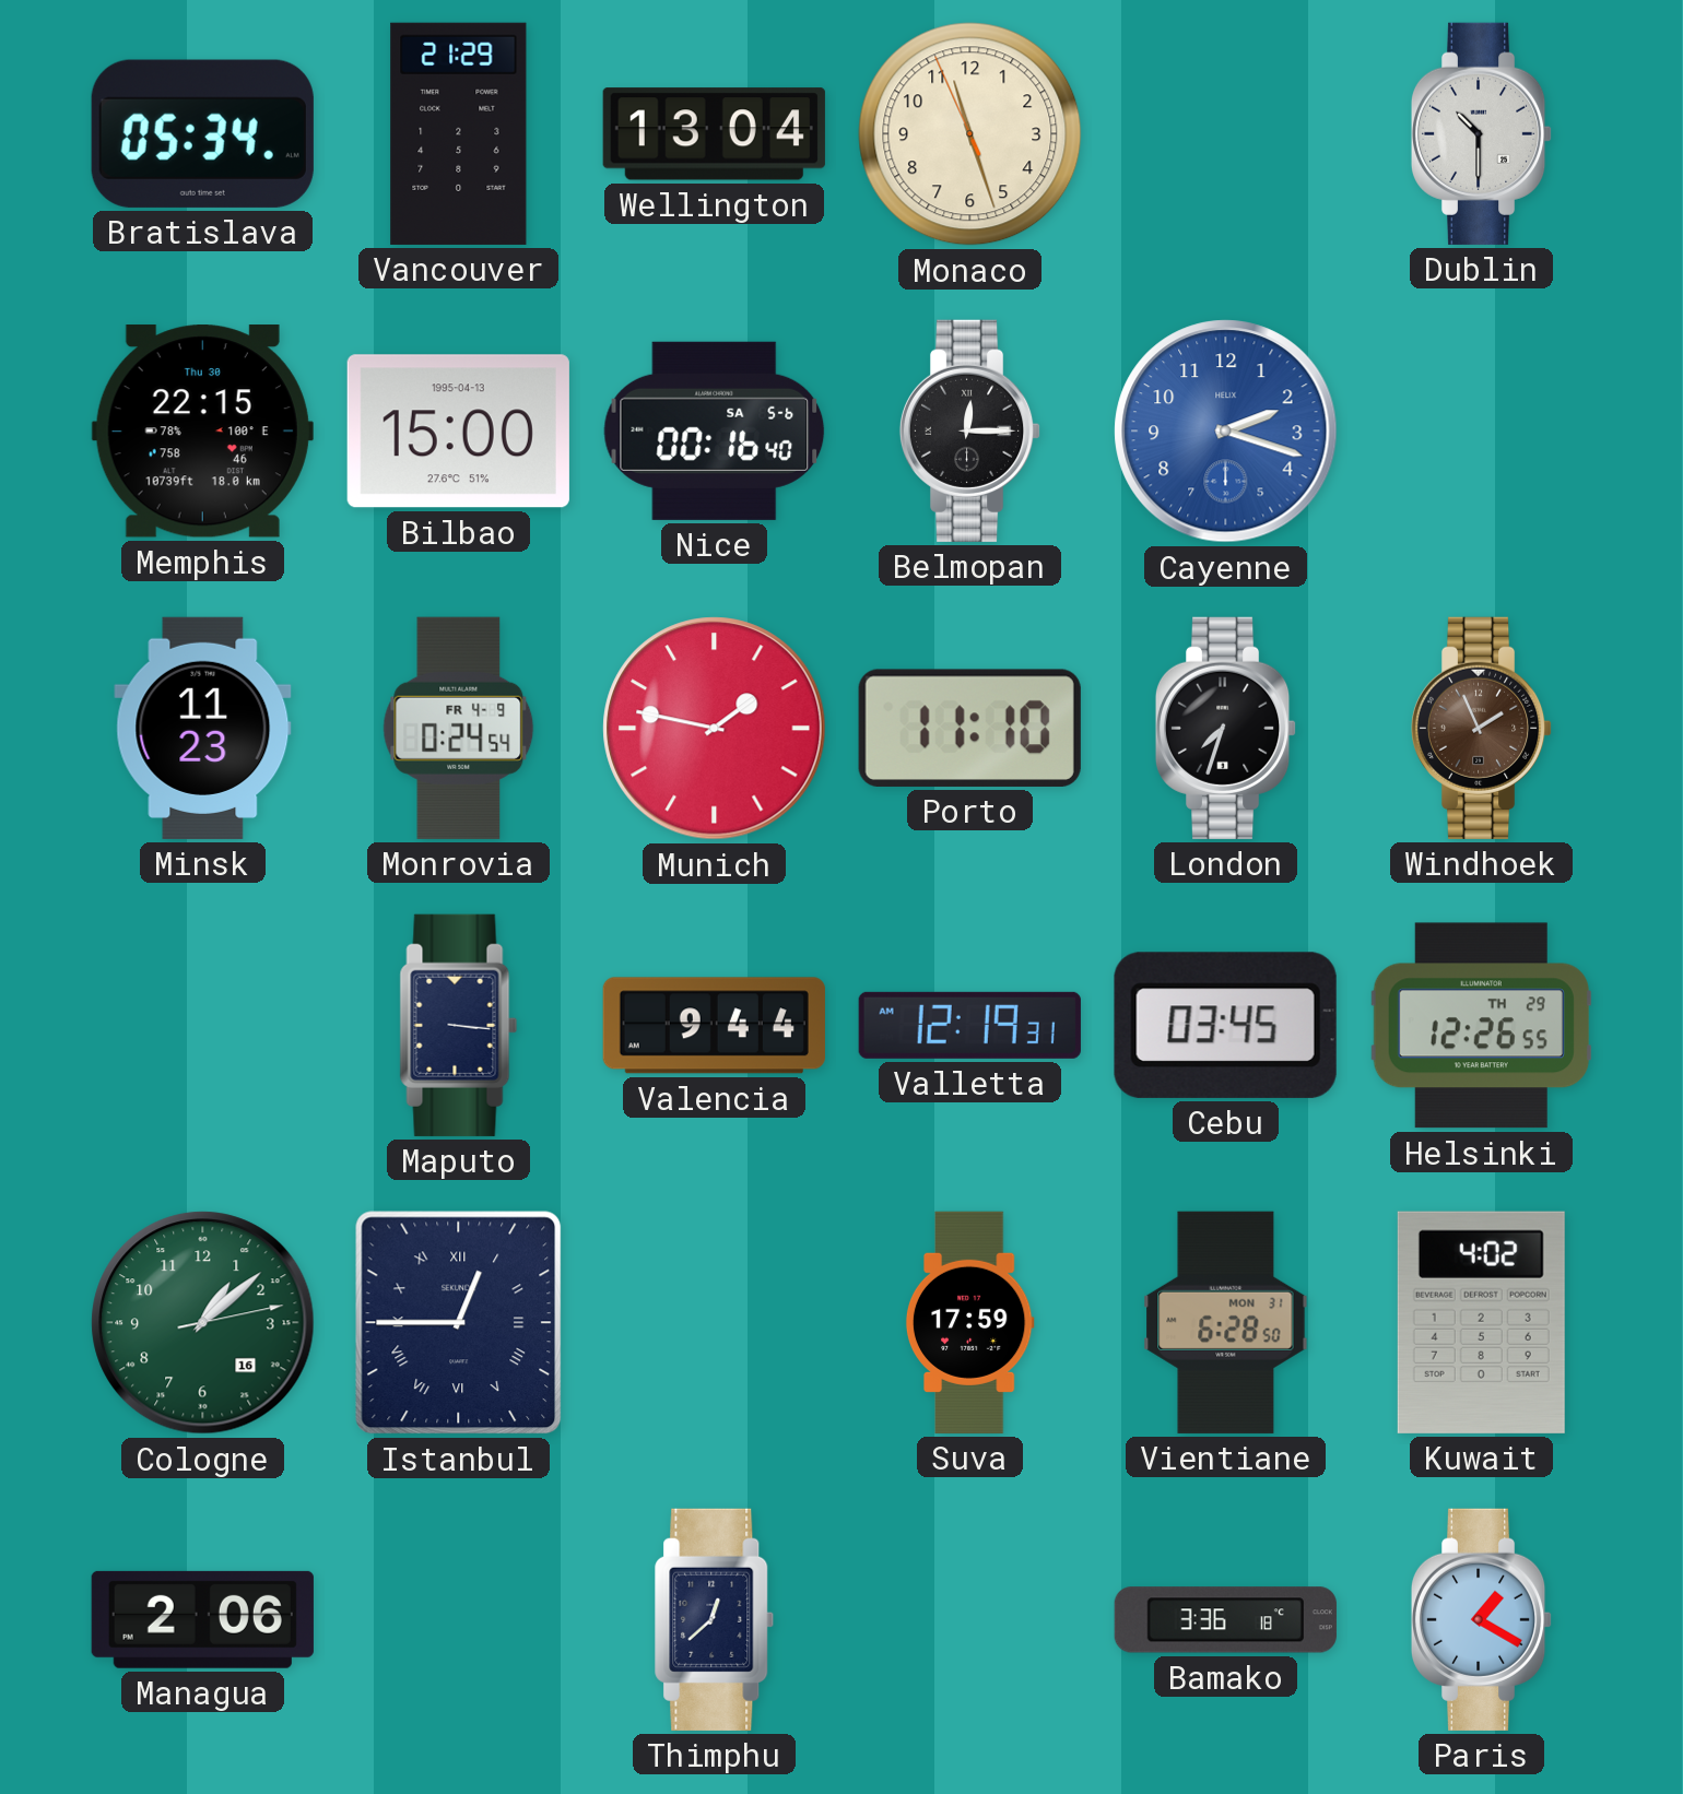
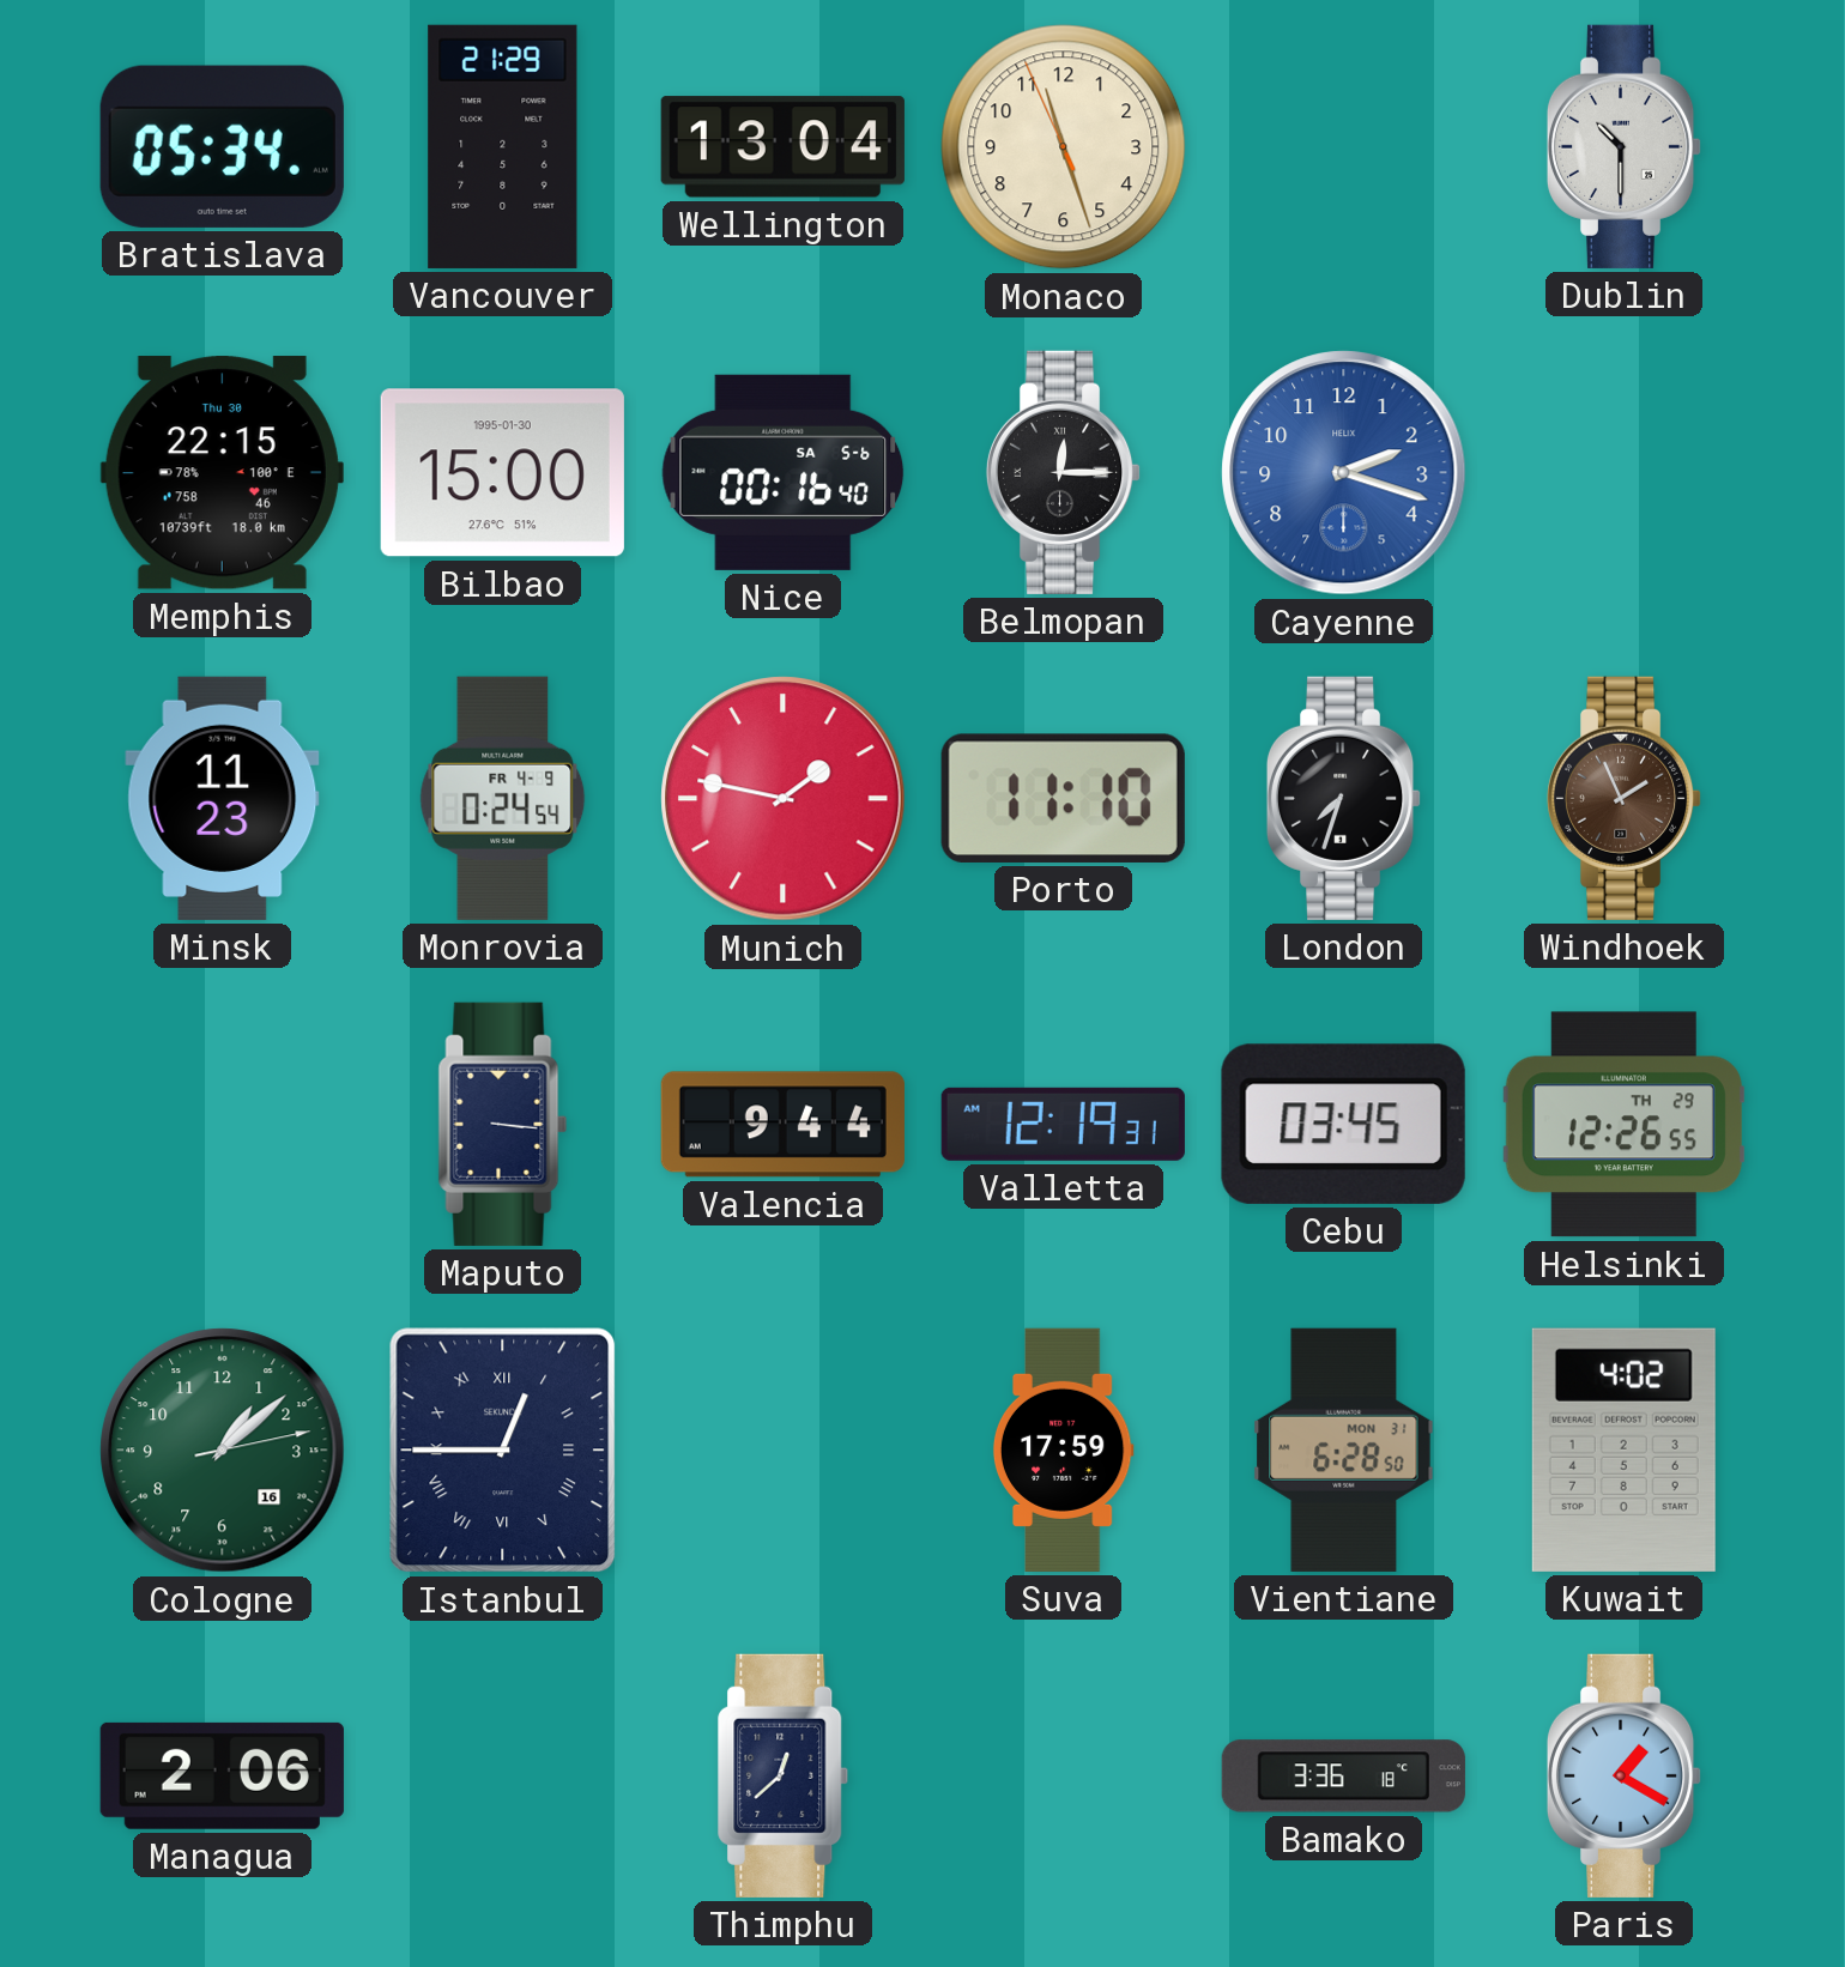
Bilbao date: 1995-04-13 -> 1995-01-30
